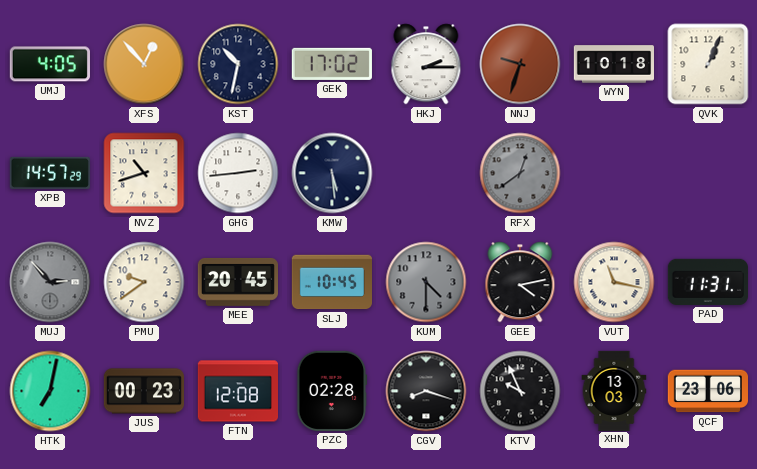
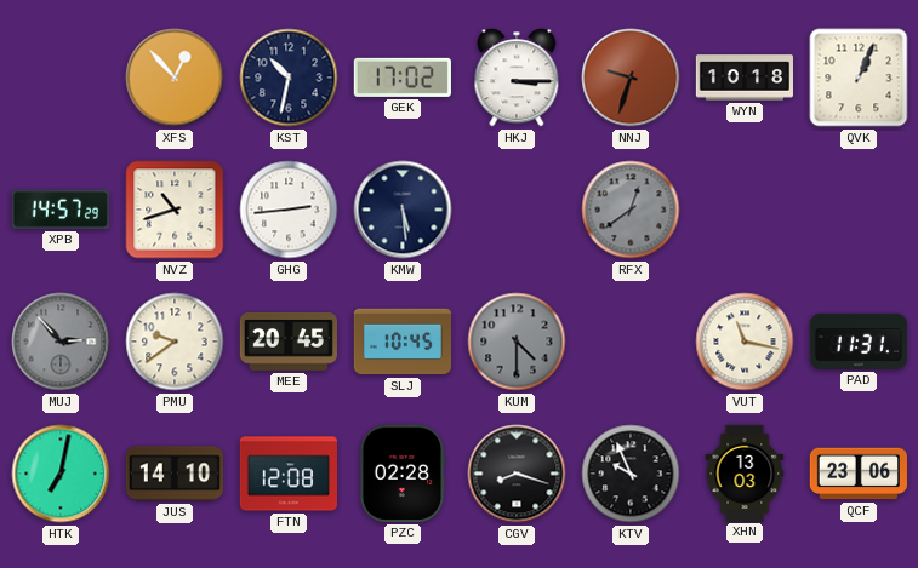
UMJ: 4:05 -> none
HKJ: 2:15 -> 3:15
GEE: 4:13 -> none
JUS: 00:23 -> 14:10
